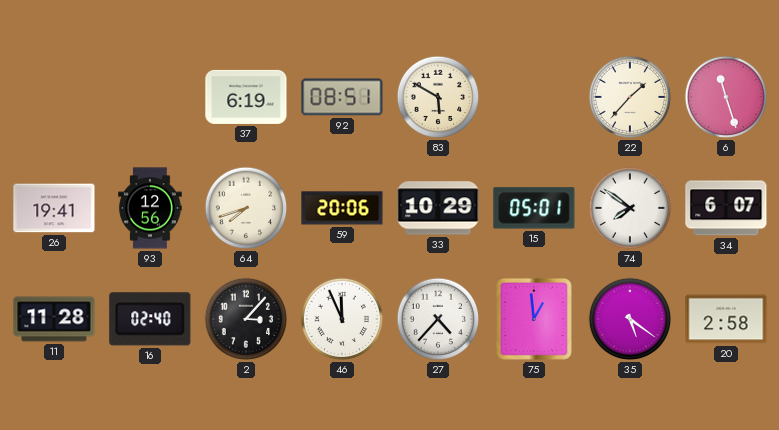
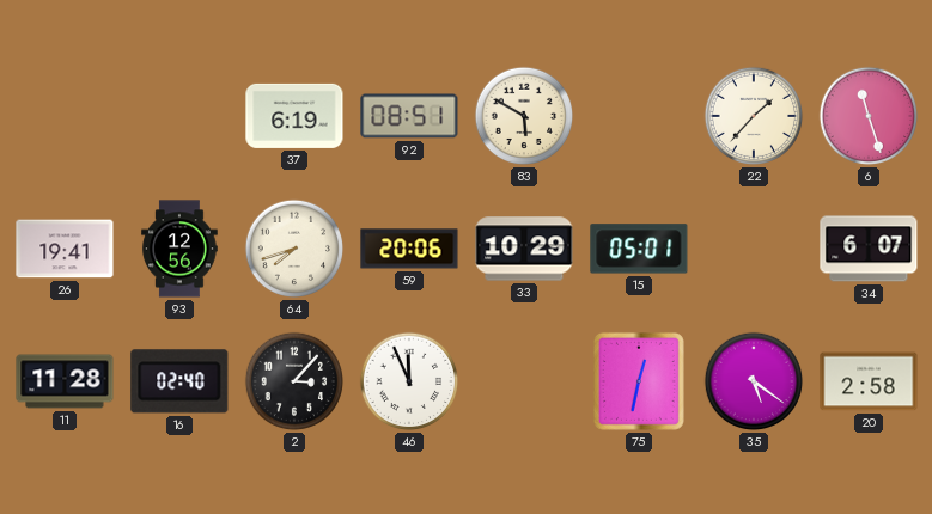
74: 7:51 -> none
27: 4:37 -> none
75: 12:59 -> 12:32
